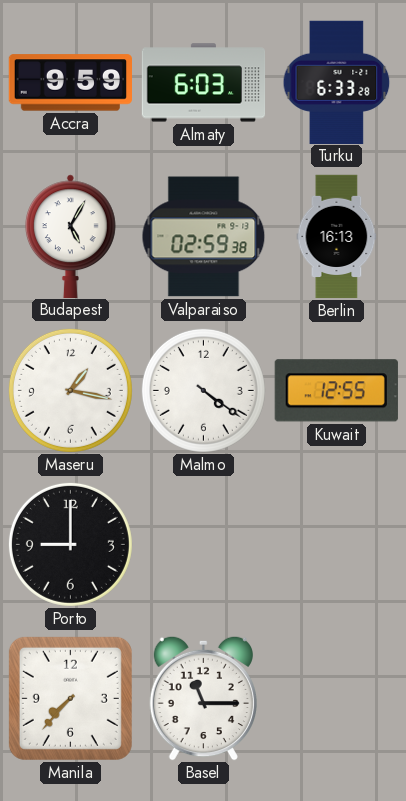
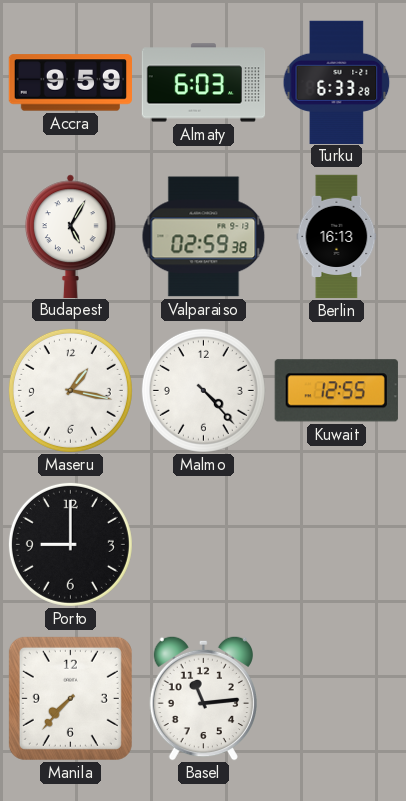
Malmo: 4:21 -> 4:23
Basel: 11:15 -> 11:14
